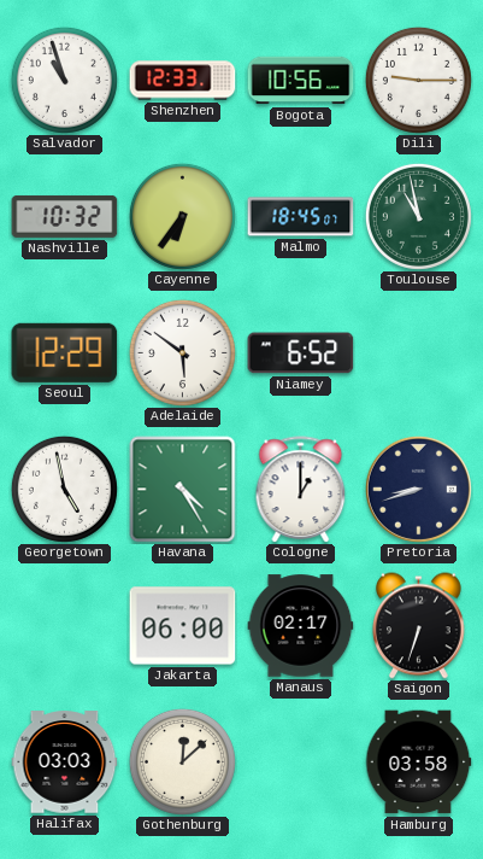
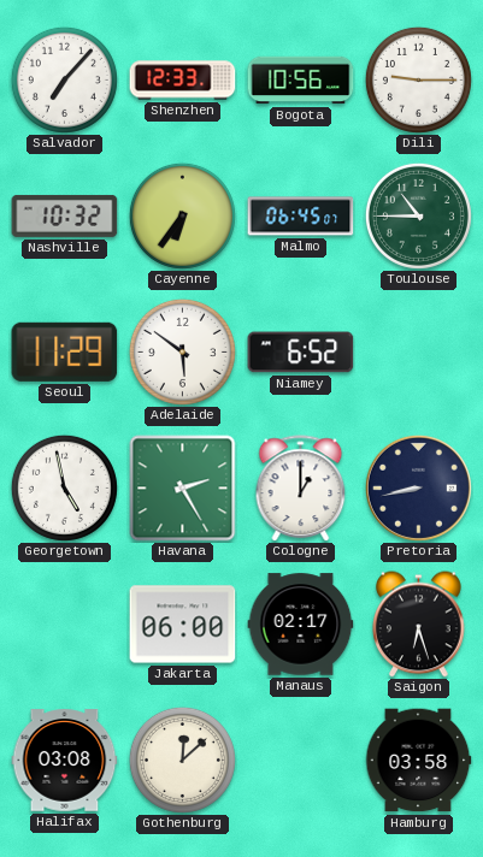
Salvador: 10:57 -> 7:07
Malmo: 18:45 -> 06:45
Toulouse: 10:58 -> 10:45
Seoul: 12:29 -> 11:29
Havana: 4:25 -> 2:25
Pretoria: 8:42 -> 8:43
Saigon: 6:33 -> 6:27
Halifax: 03:03 -> 03:08
